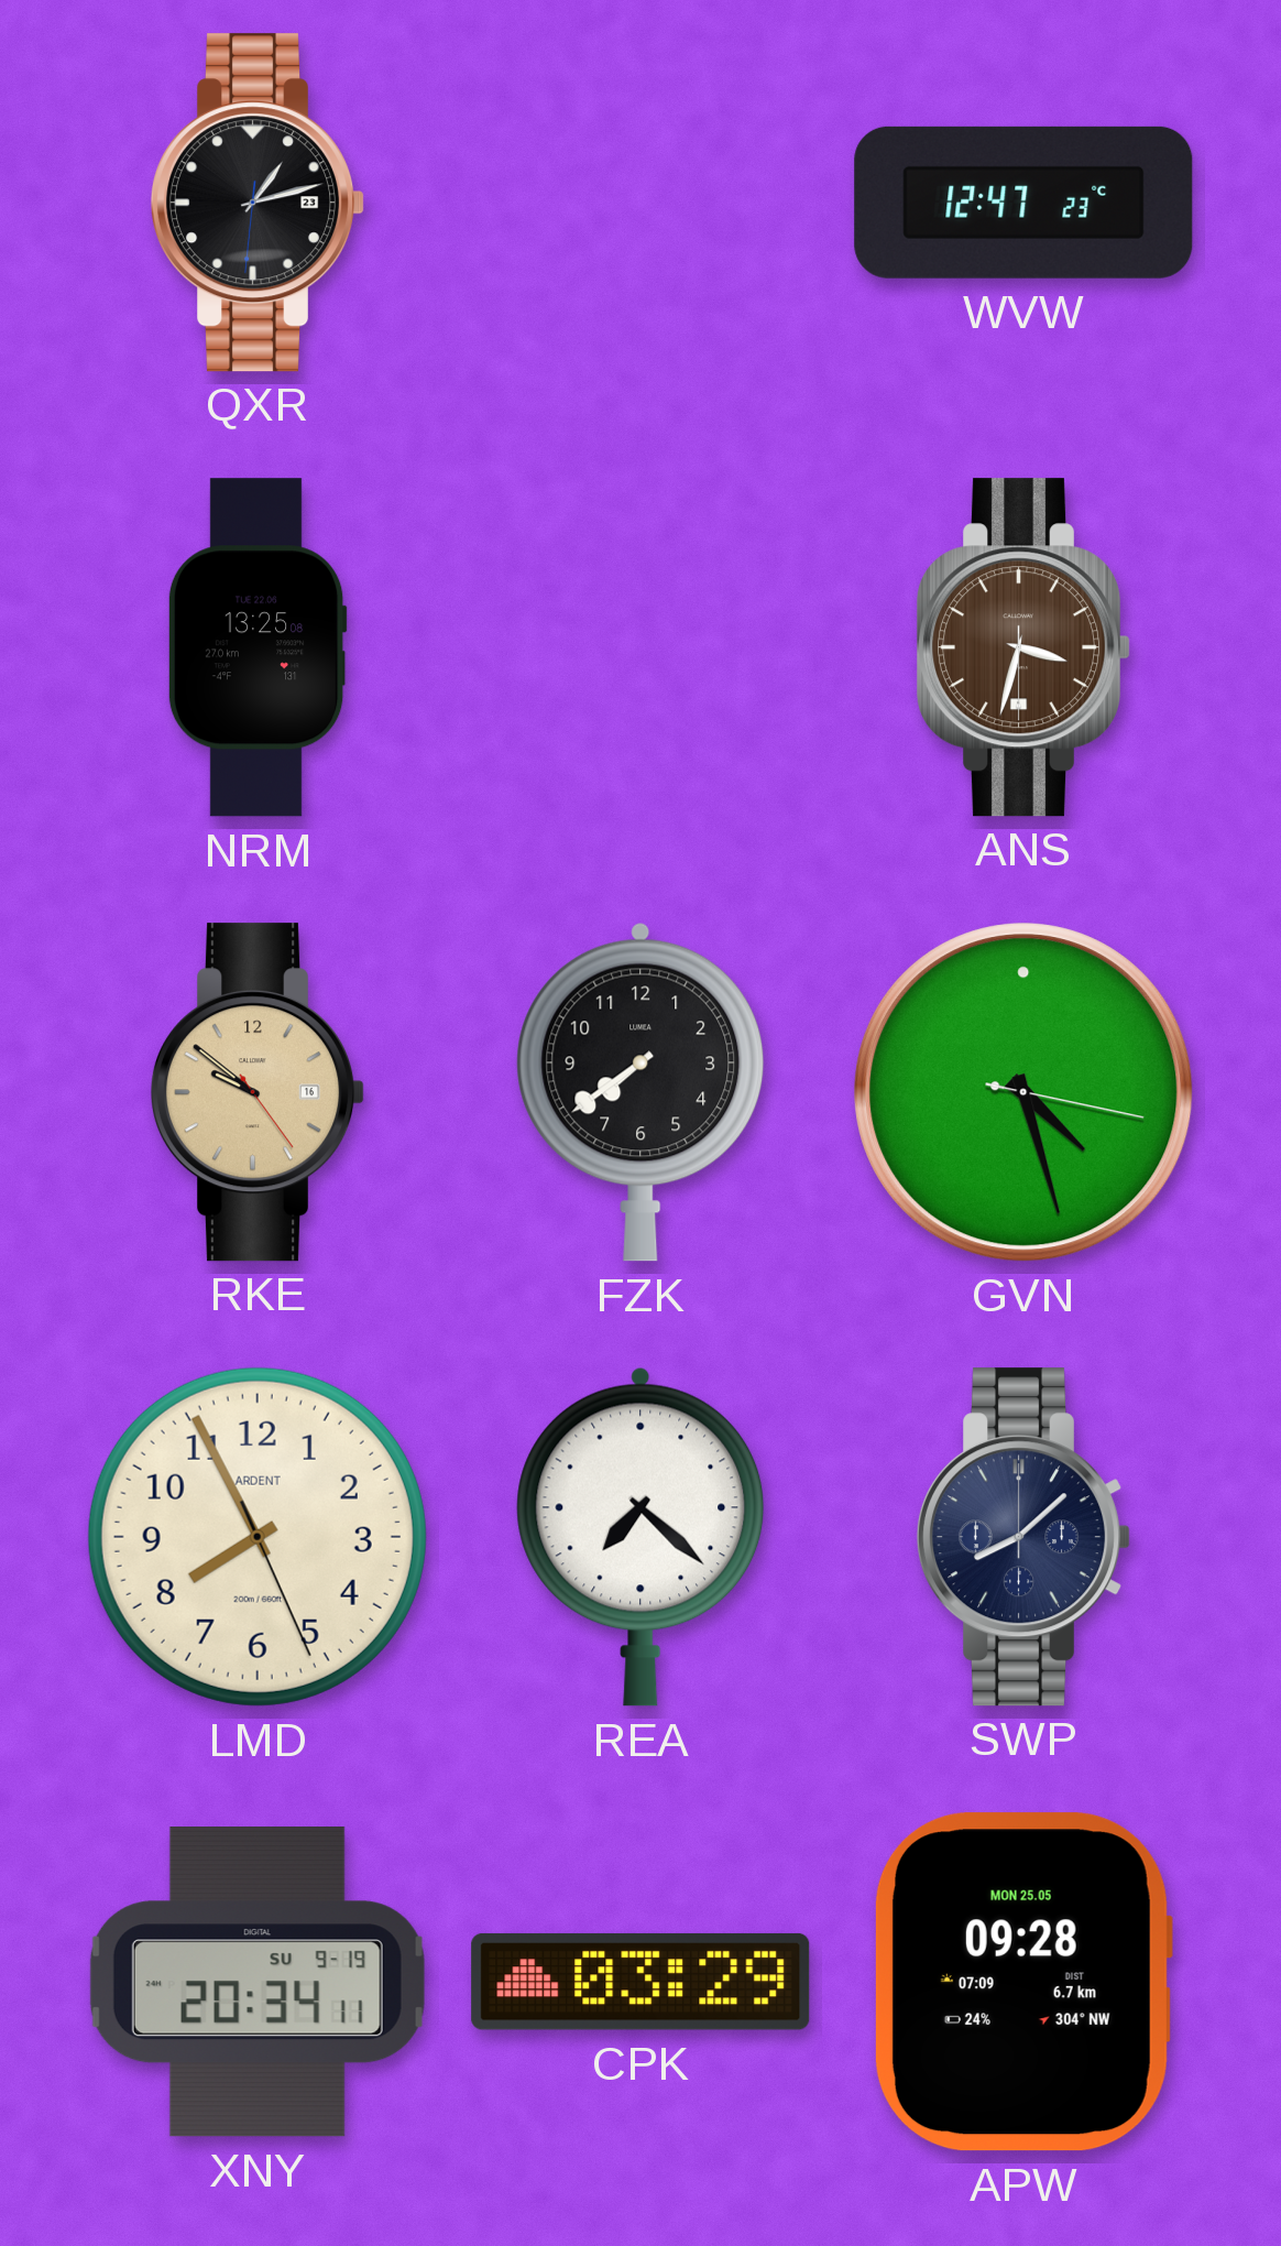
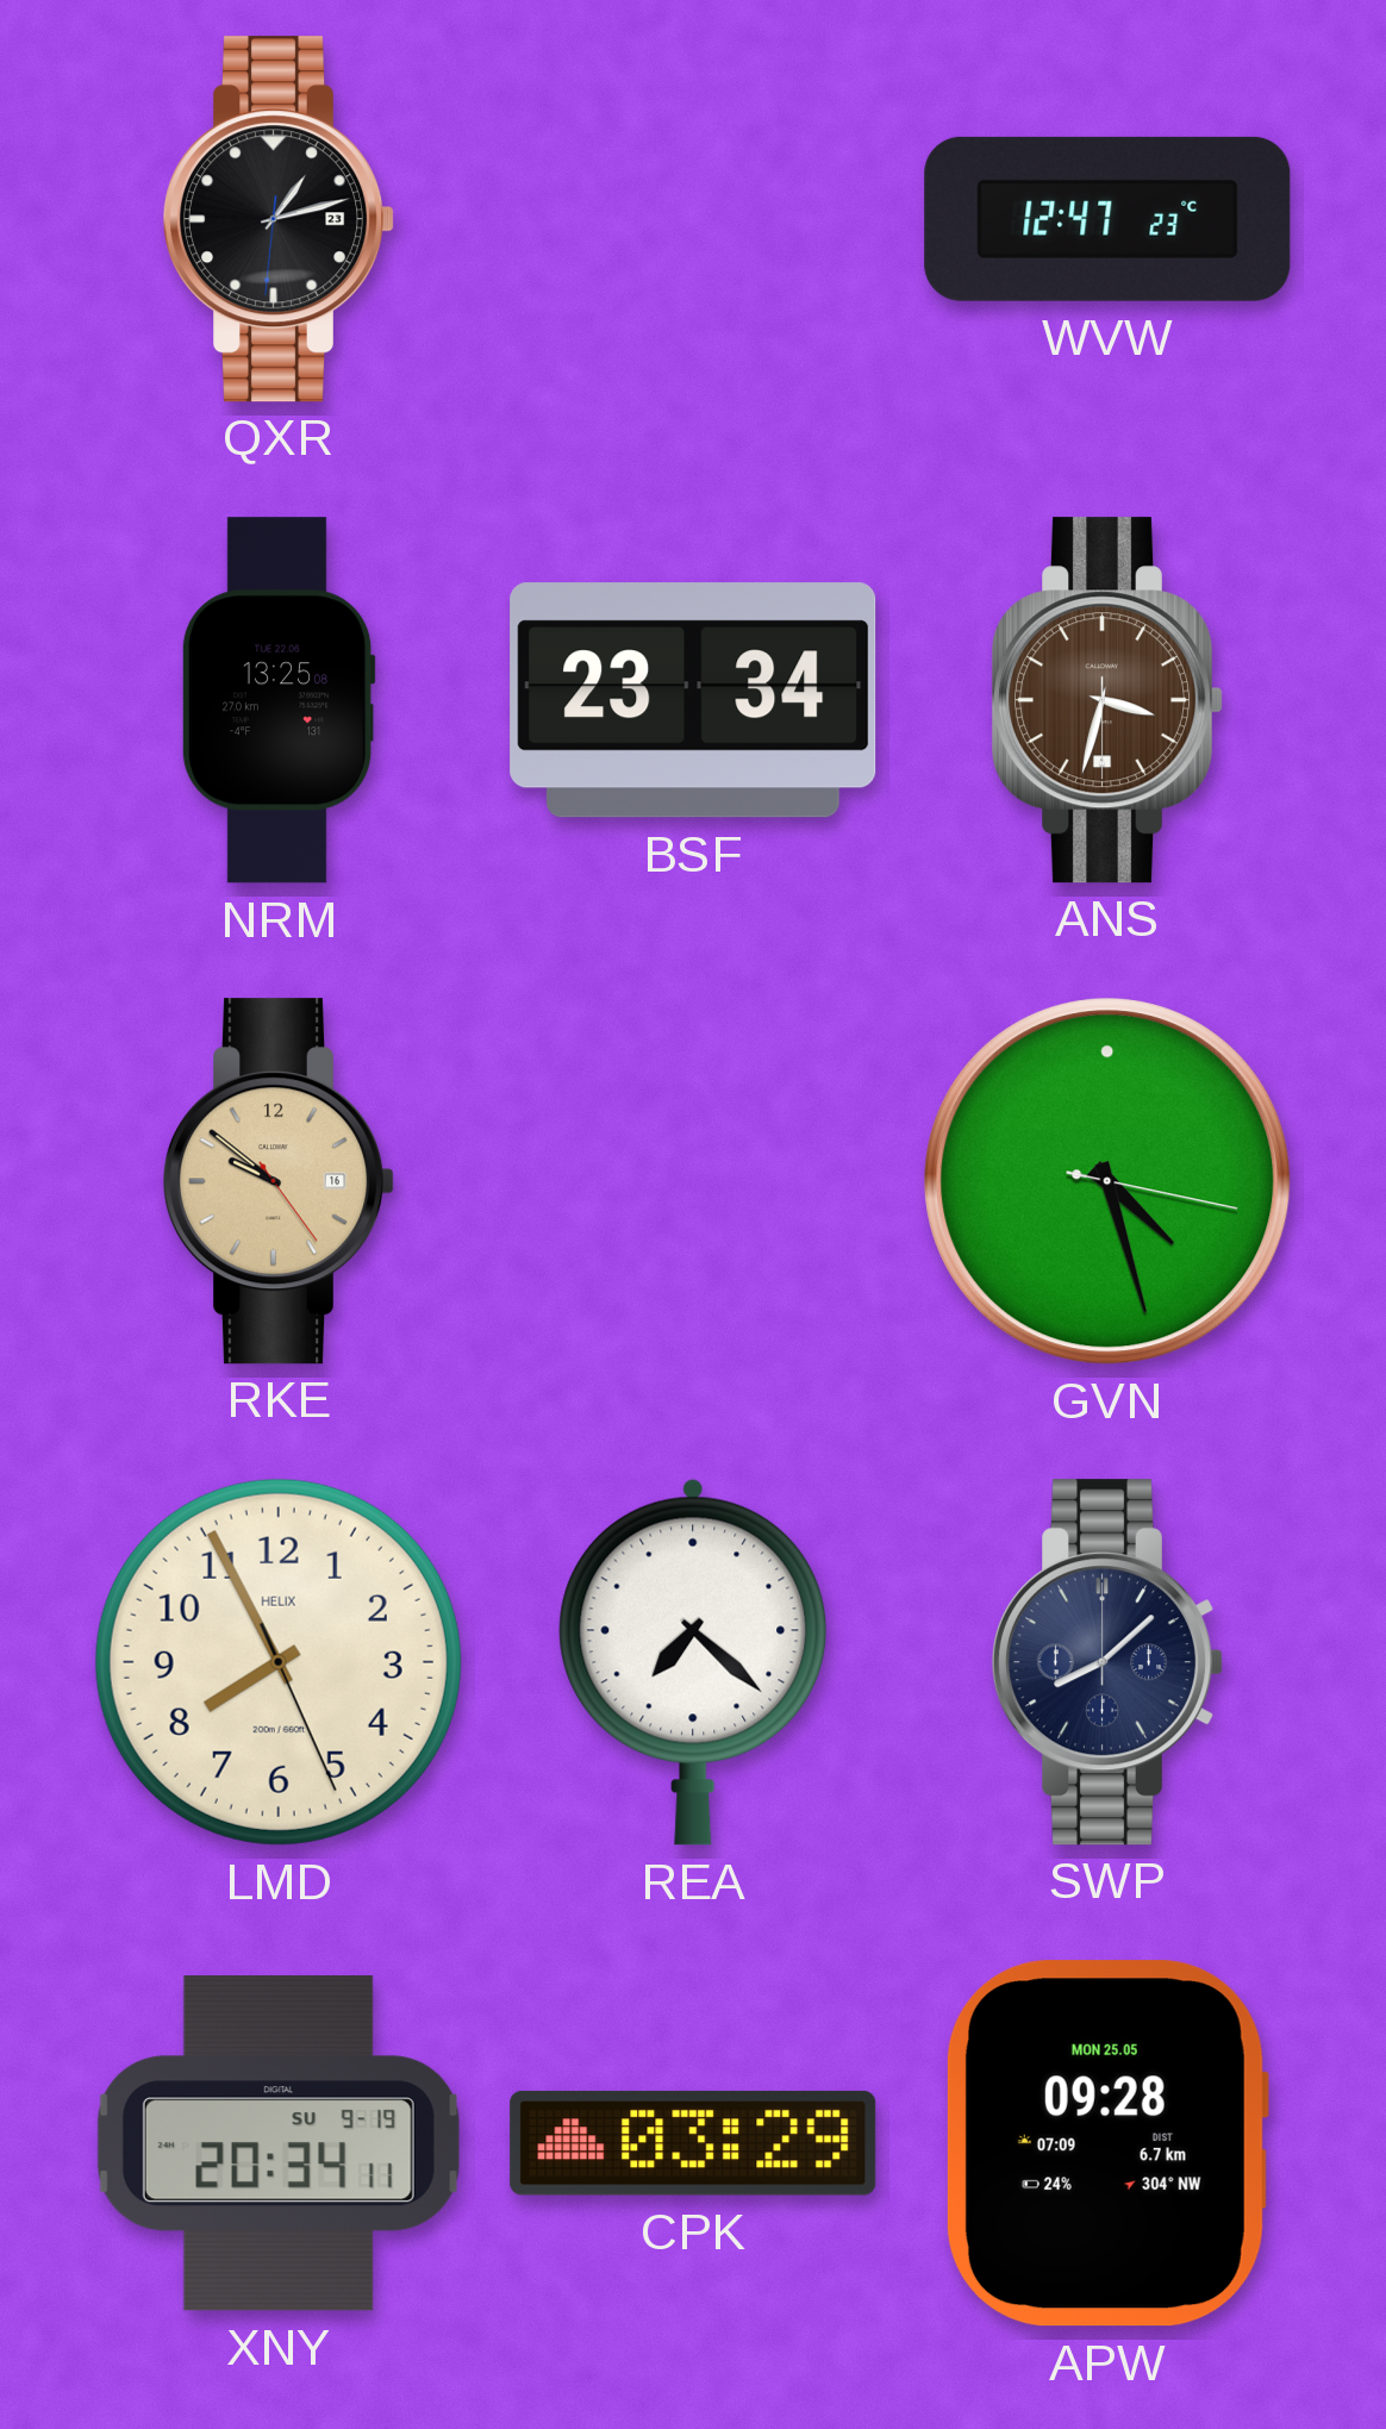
BSF: none -> 23:34
FZK: 7:39 -> none
LMD brand: ARDENT -> HELIX
